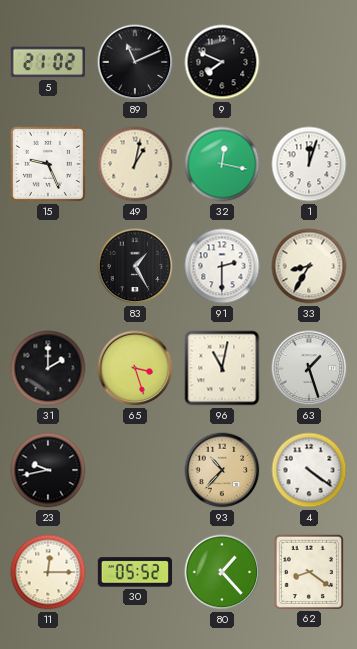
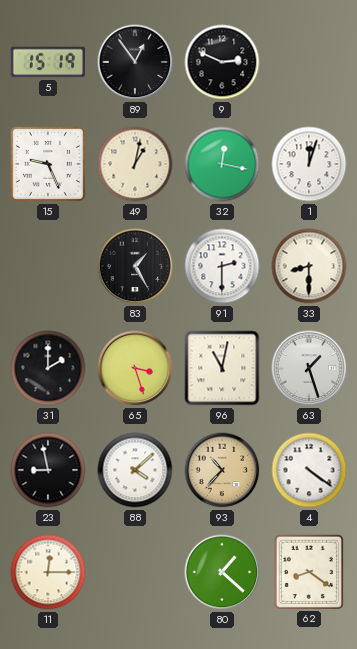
5: 21:02 -> 15:19
89: 11:11 -> 12:54
9: 7:49 -> 2:49
33: 8:35 -> 8:30
23: 9:43 -> 8:58
88: none -> 4:08
30: 05:52 -> none
80: 1:23 -> 1:22
